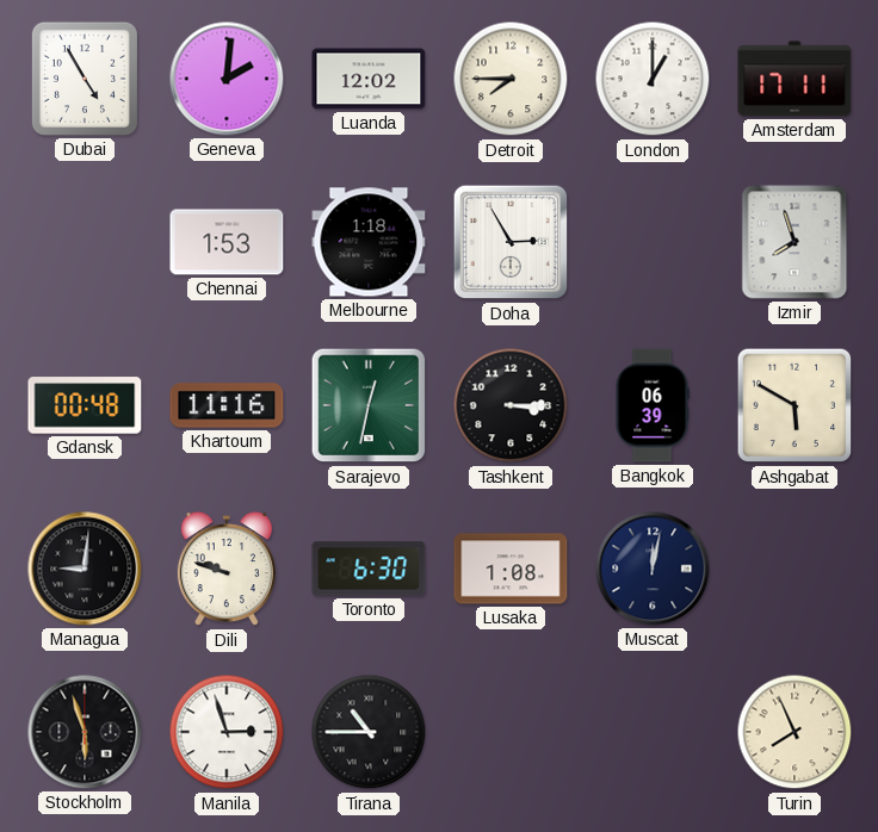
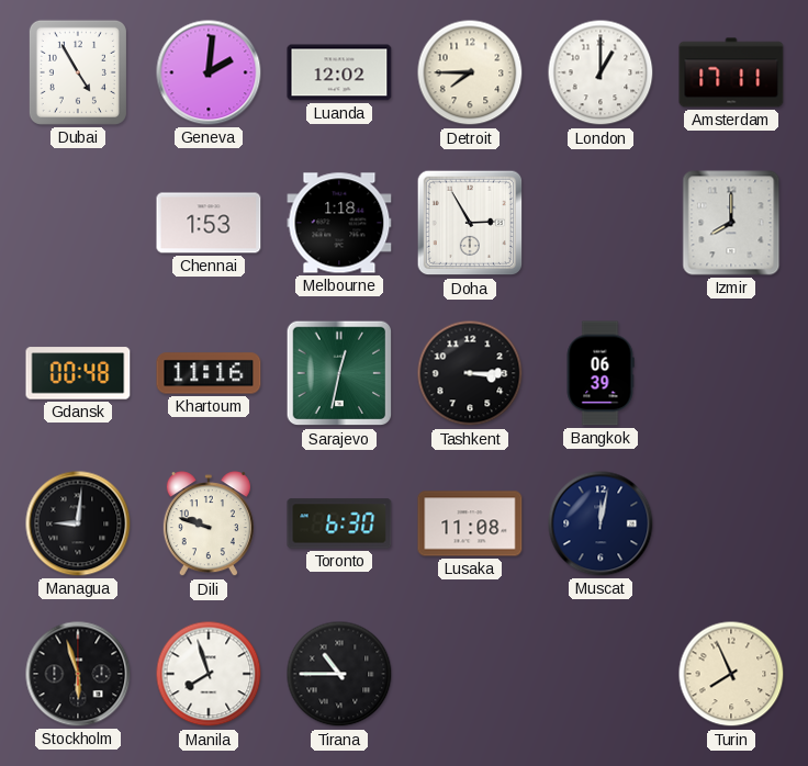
Izmir: 7:57 -> 8:00
Ashgabat: 5:50 -> none
Lusaka: 1:08 -> 11:08
Manila: 2:57 -> 7:57
